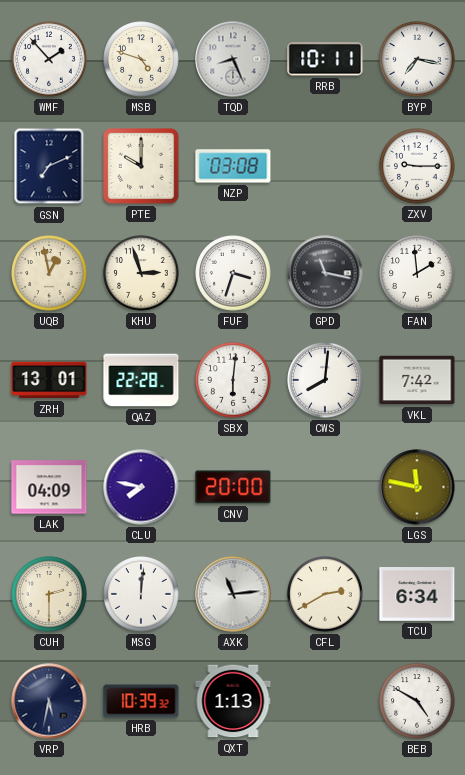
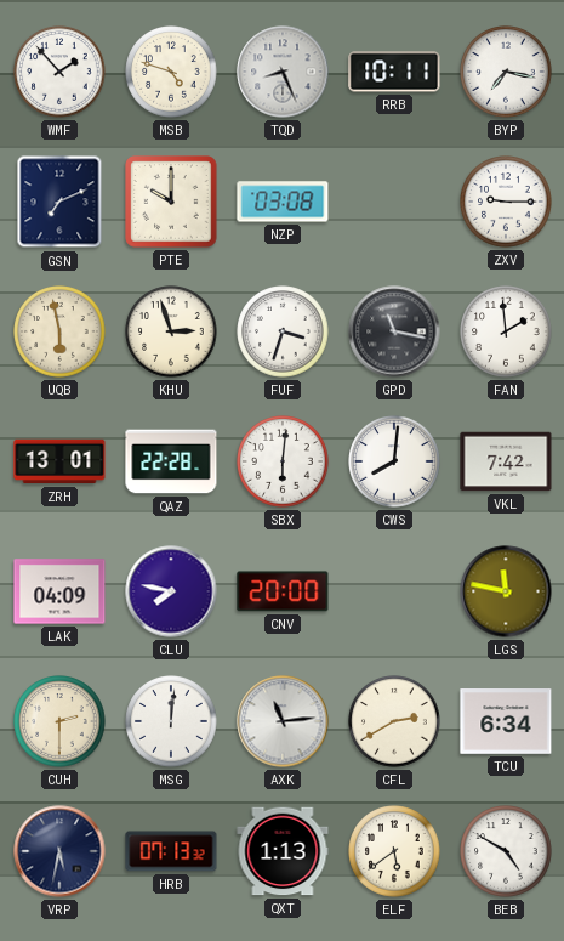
UQB: 12:58 -> 5:58
HRB: 10:39 -> 07:13
ELF: none -> 5:39
